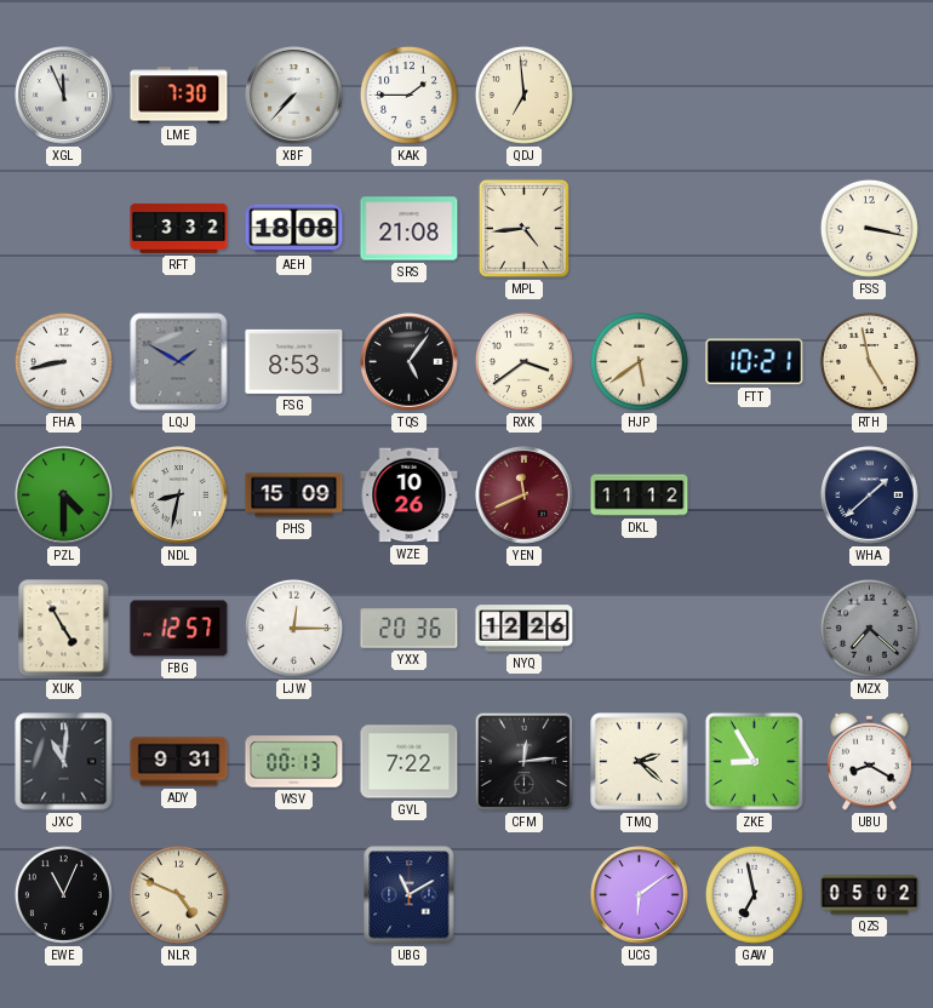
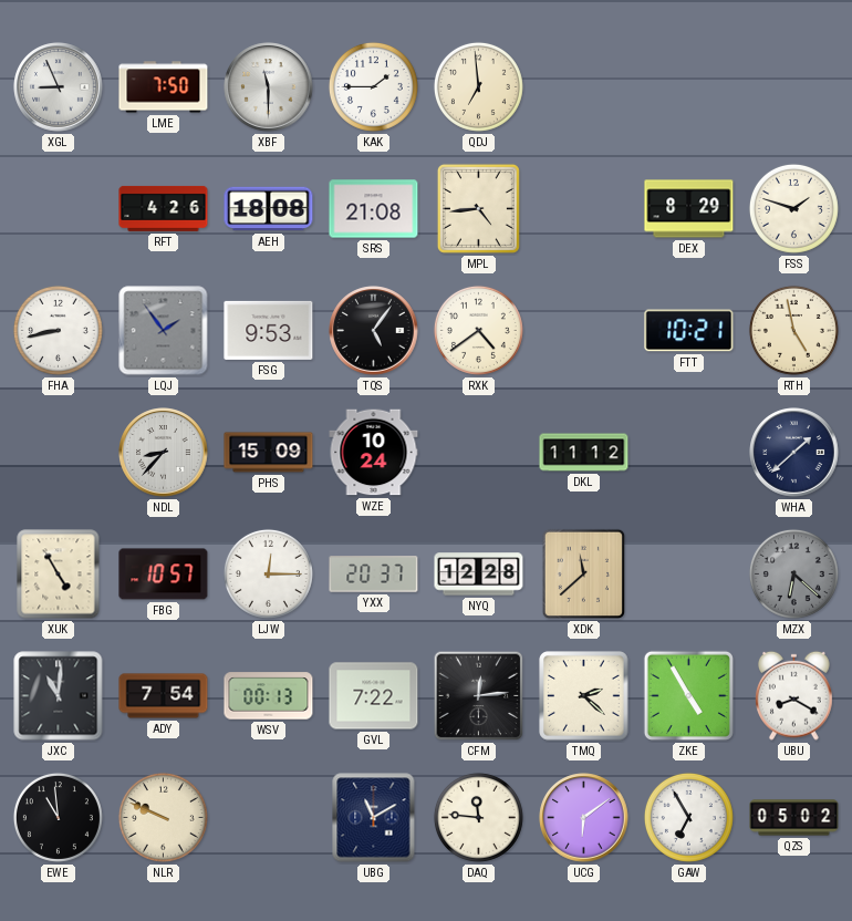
XGL: 11:56 -> 8:56
LME: 7:30 -> 7:50
XBF: 7:37 -> 11:30
RFT: 3:32 -> 4:26
DEX: none -> 8:29
FSS: 3:17 -> 1:48
LQJ: 1:50 -> 1:54
FSG: 8:53 -> 9:53
RXK: 3:39 -> 4:39
HJP: 5:39 -> none
PZL: 4:30 -> none
NDL: 8:32 -> 8:37
WZE: 10:26 -> 10:24
YEN: 11:41 -> none
FBG: 12:57 -> 10:57
YXX: 20:36 -> 20:37
NYQ: 12:26 -> 12:28
XDK: none -> 11:38
MZX: 7:22 -> 6:22
ADY: 9:31 -> 7:54
ZKE: 8:55 -> 4:55
EWE: 11:04 -> 10:59
NLR: 4:49 -> 9:49
DAQ: none -> 11:46
GAW: 6:58 -> 6:55
